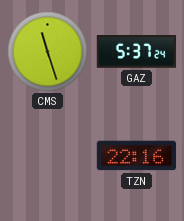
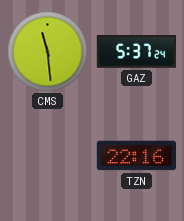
CMS: 11:27 -> 11:29
